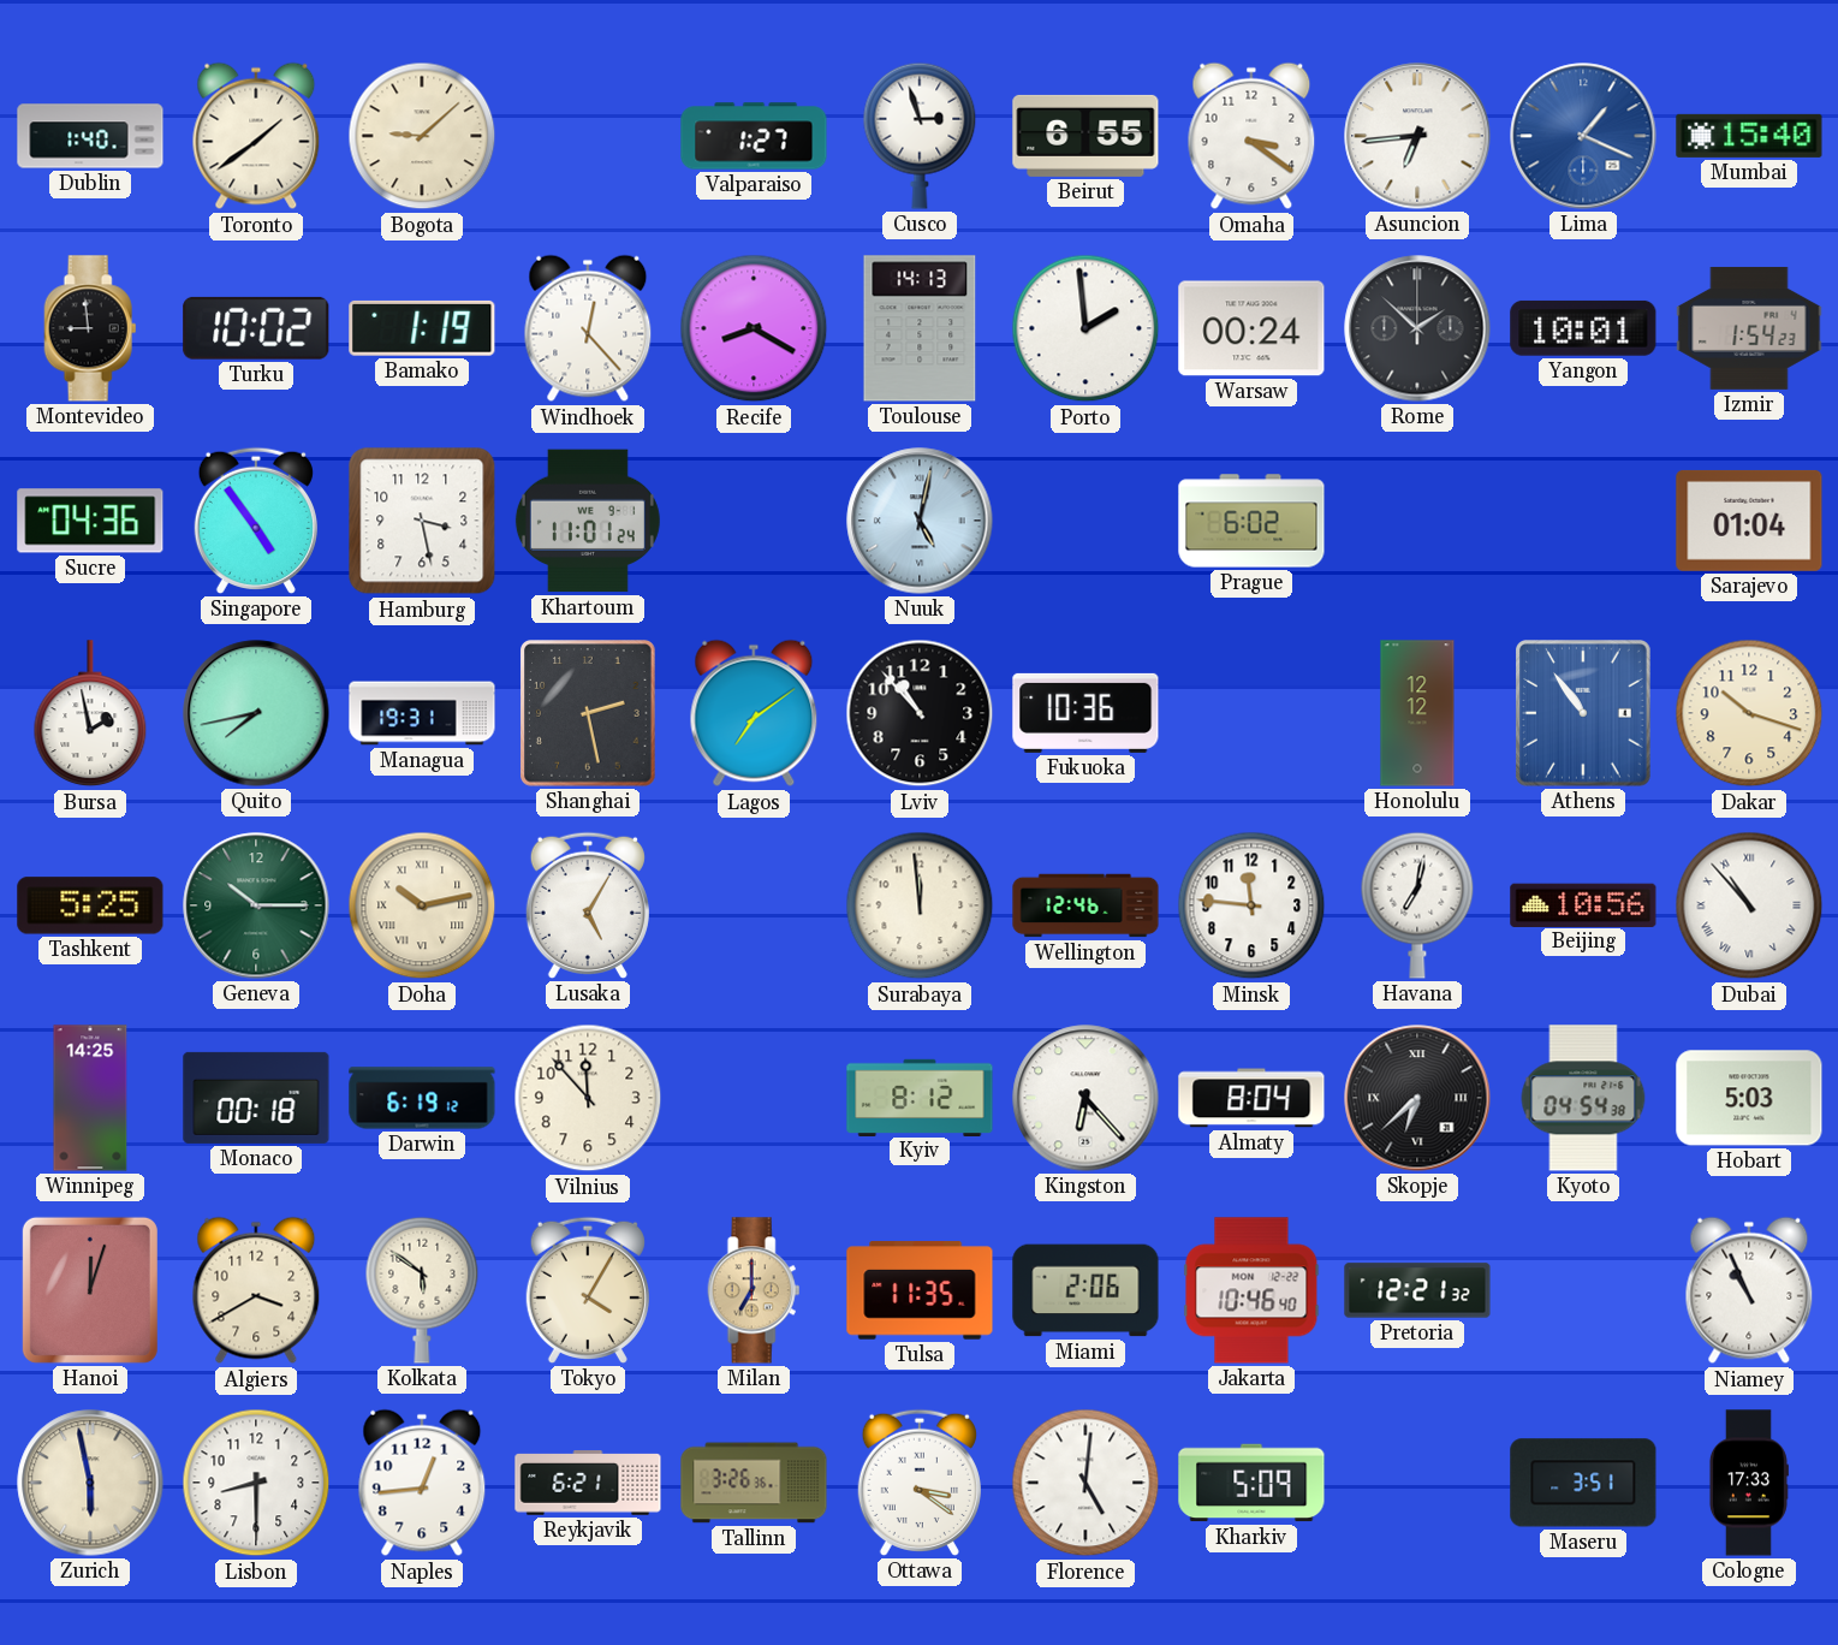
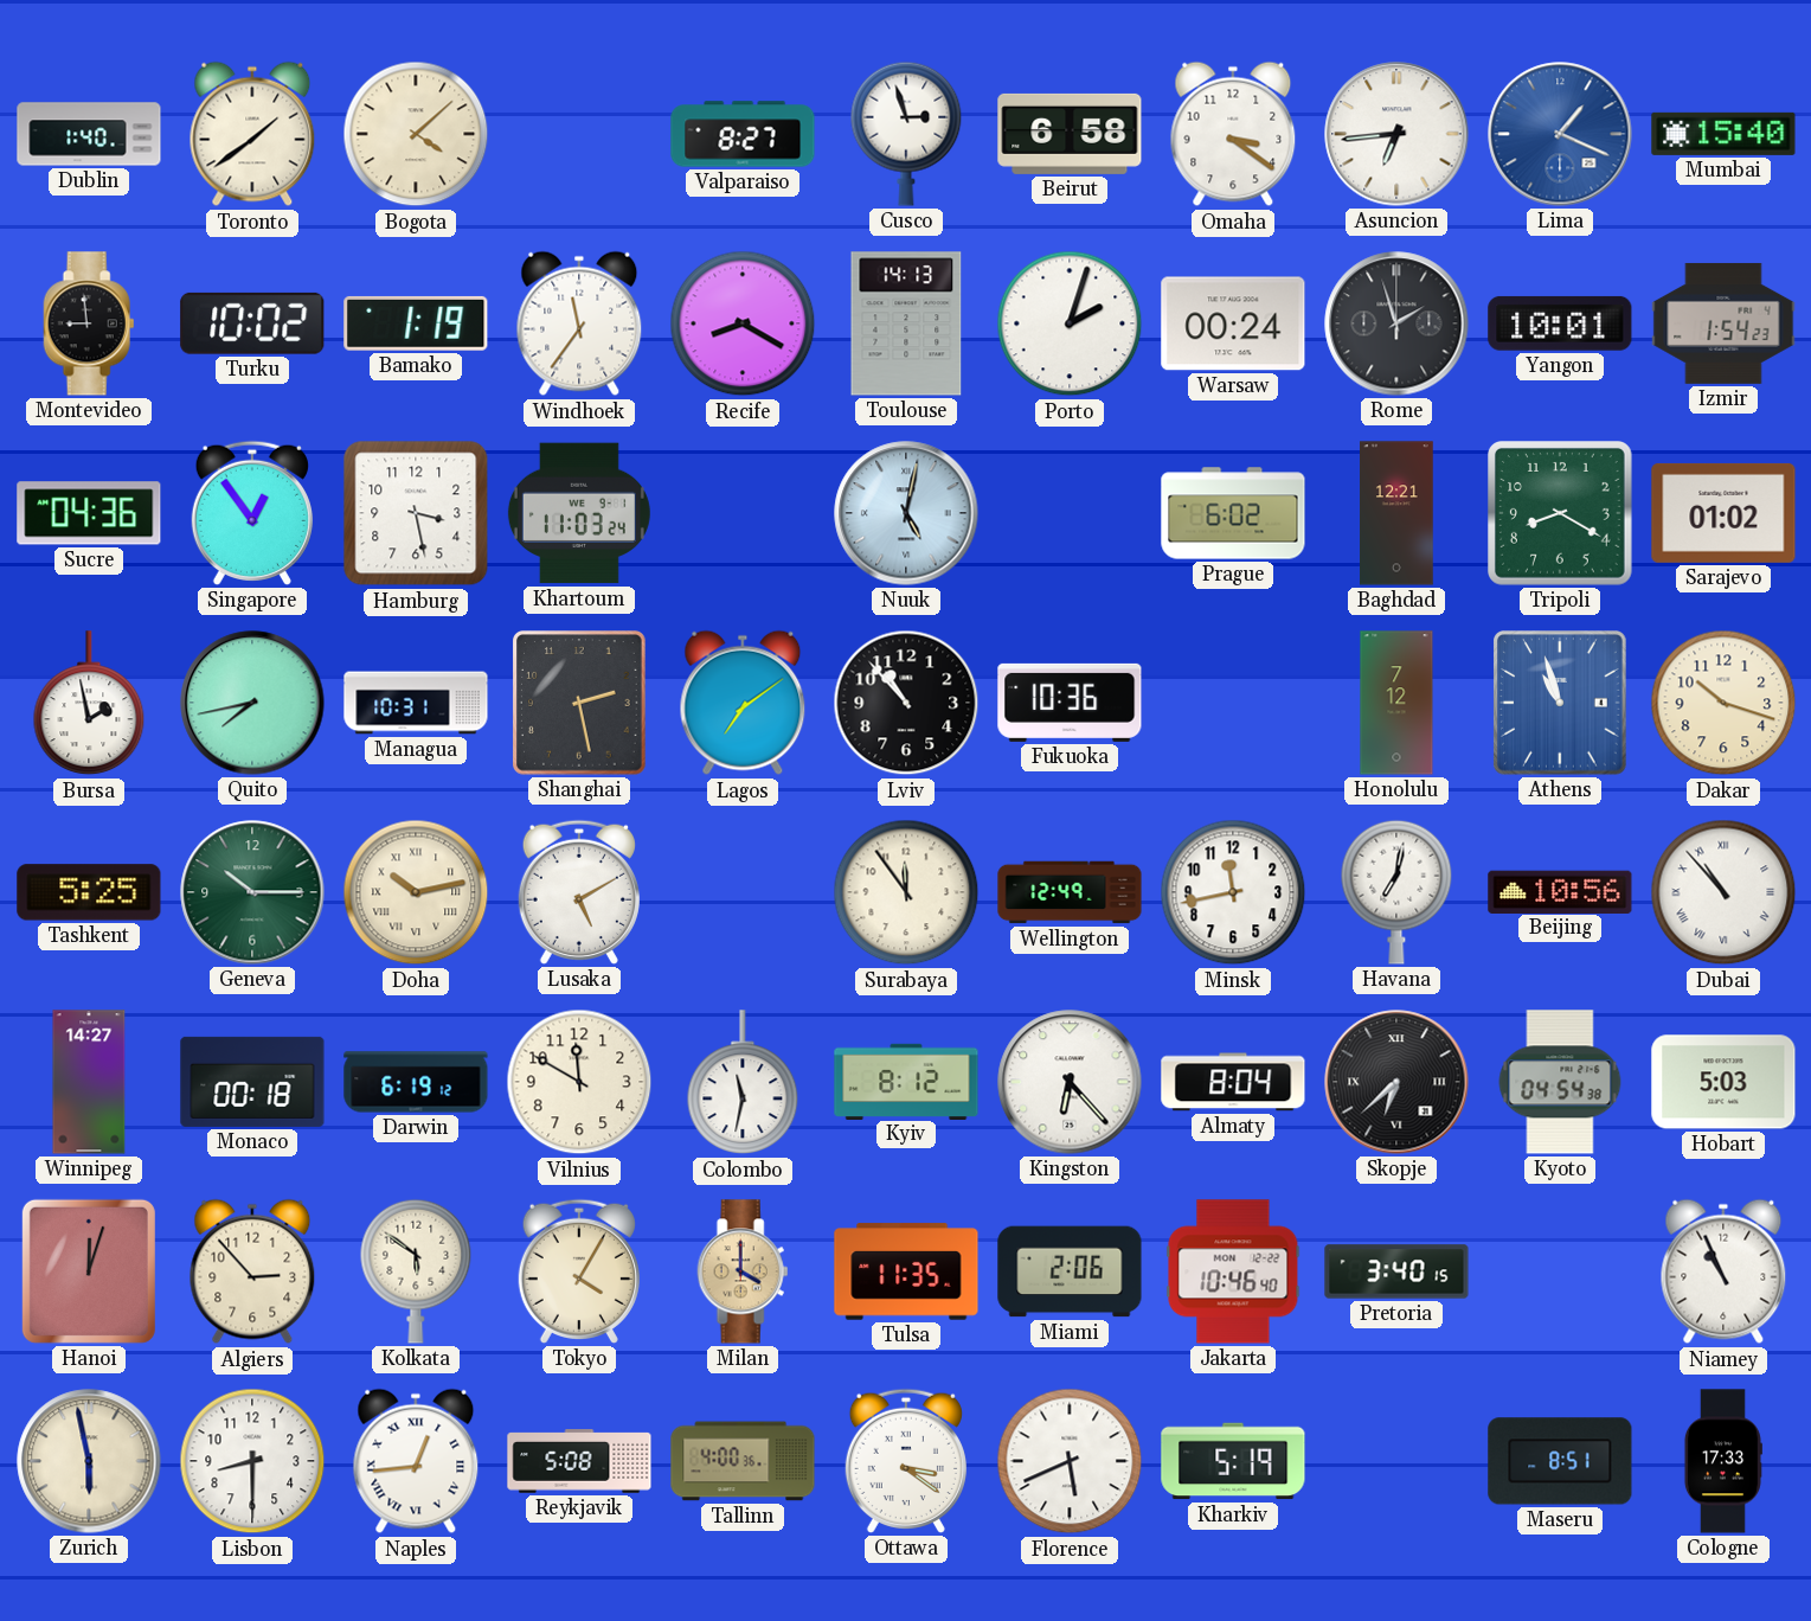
Bogota: 9:08 -> 4:08
Valparaiso: 1:27 -> 8:27
Beirut: 6:55 -> 6:58
Windhoek: 12:23 -> 11:36
Porto: 1:59 -> 2:03
Rome: 1:52 -> 1:57
Singapore: 4:54 -> 12:54
Khartoum: 11:01 -> 11:03
Baghdad: none -> 12:21
Tripoli: none -> 8:20
Sarajevo: 01:04 -> 01:02
Managua: 19:31 -> 10:31
Honolulu: 12:12 -> 7:12
Athens: 10:54 -> 10:57
Lusaka: 5:05 -> 5:10
Surabaya: 11:59 -> 11:54
Wellington: 12:46 -> 12:49
Minsk: 11:46 -> 11:43
Winnipeg: 14:25 -> 14:27
Vilnius: 11:53 -> 11:50
Colombo: none -> 11:32
Algiers: 3:40 -> 2:53
Milan: 7:00 -> 4:00
Pretoria: 12:21 -> 3:40
Naples numerals: Arabic -> Roman
Reykjavik: 6:21 -> 5:08
Tallinn: 3:26 -> 4:00
Florence: 5:01 -> 5:41
Kharkiv: 5:09 -> 5:19
Maseru: 3:51 -> 8:51
